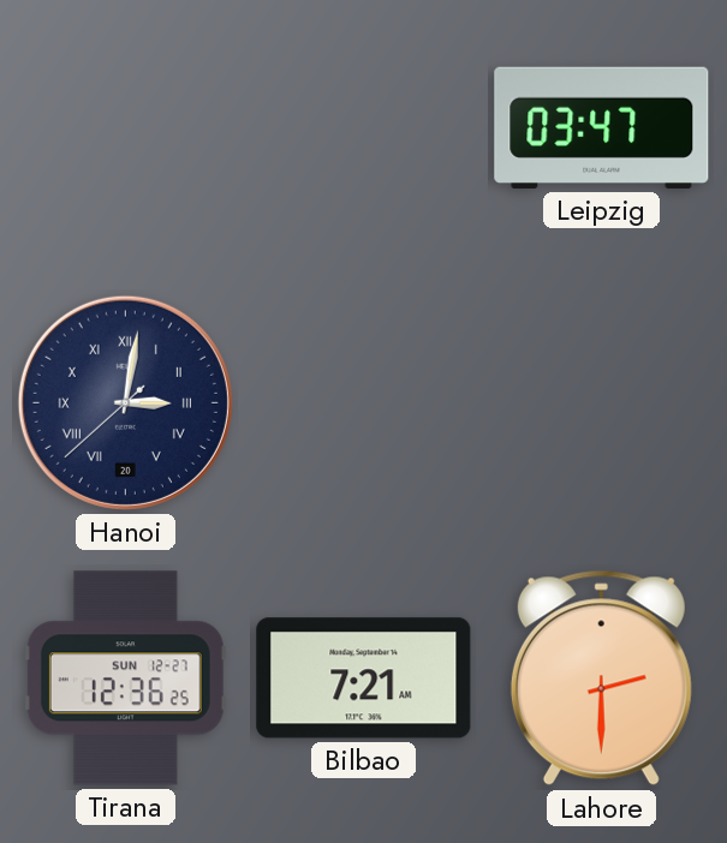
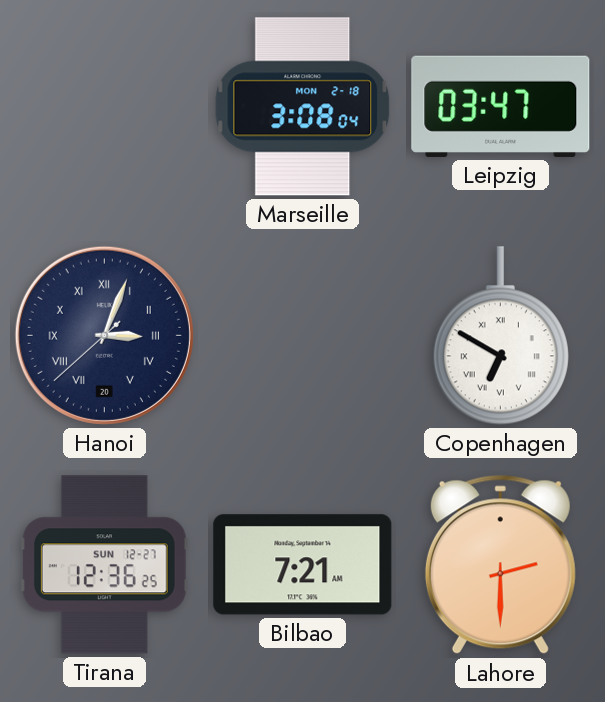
Marseille: none -> 3:08
Hanoi: 3:01 -> 3:03
Copenhagen: none -> 6:50
